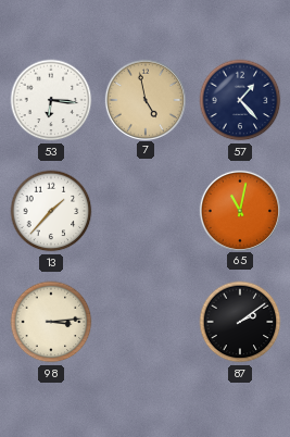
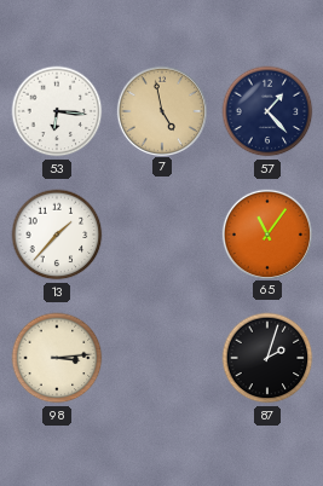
65: 11:02 -> 11:06
87: 2:09 -> 2:03
